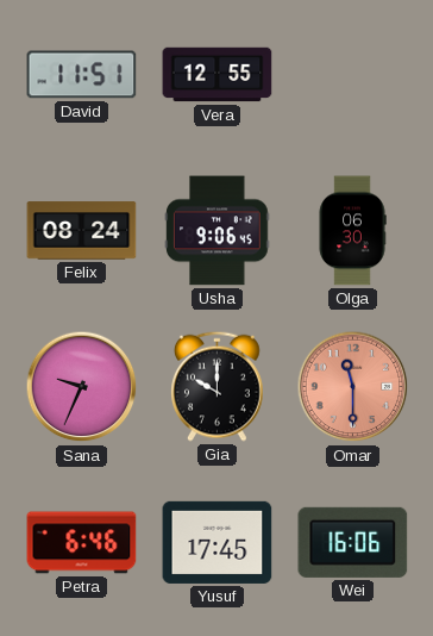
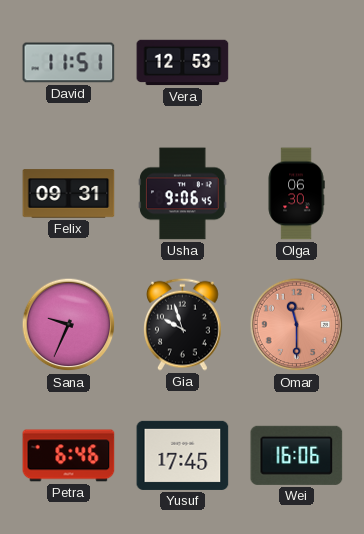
Vera: 12:55 -> 12:53
Felix: 08:24 -> 09:31
Gia: 10:00 -> 9:57
